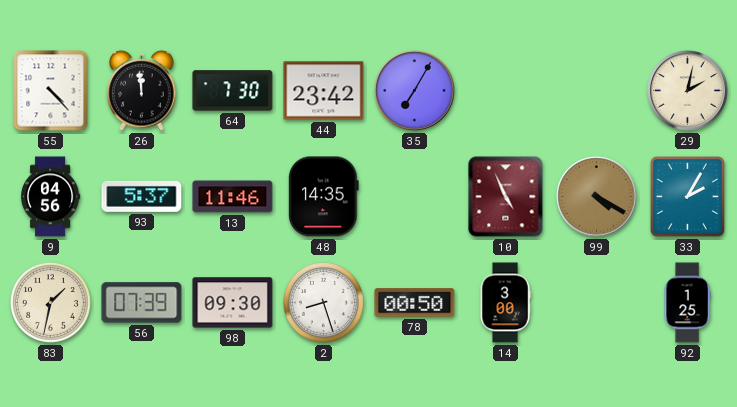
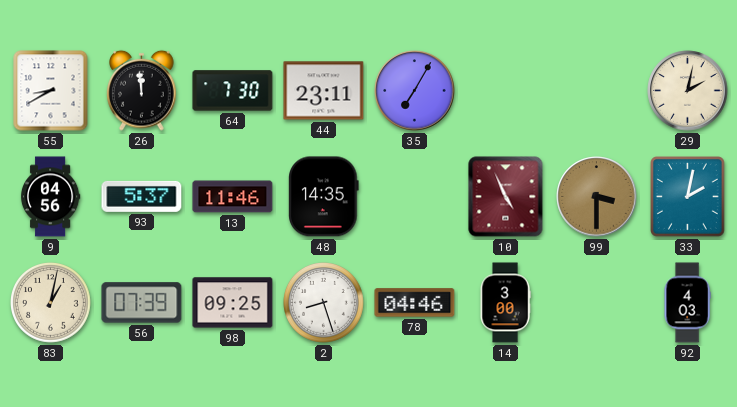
55: 4:23 -> 8:40
44: 23:42 -> 23:11
99: 4:20 -> 3:30
33: 2:05 -> 2:02
83: 1:32 -> 1:02
98: 09:30 -> 09:25
78: 00:50 -> 04:46
92: 1:25 -> 4:03
